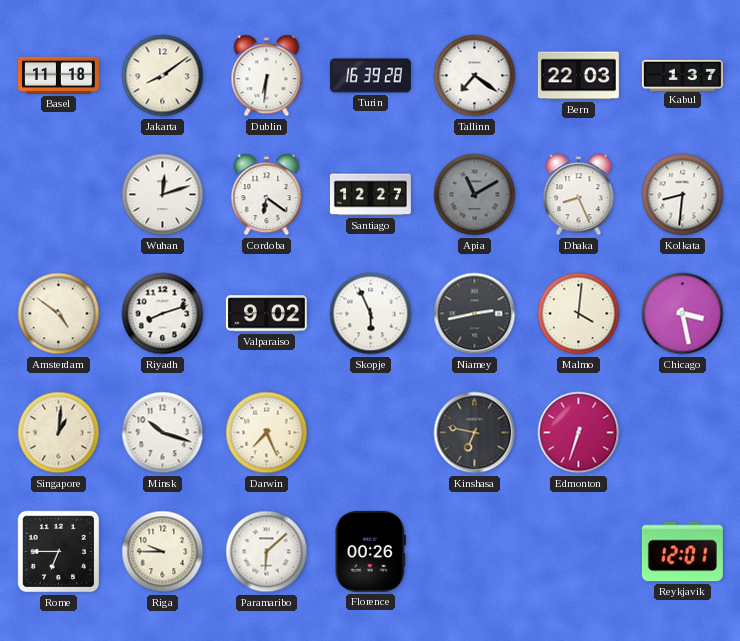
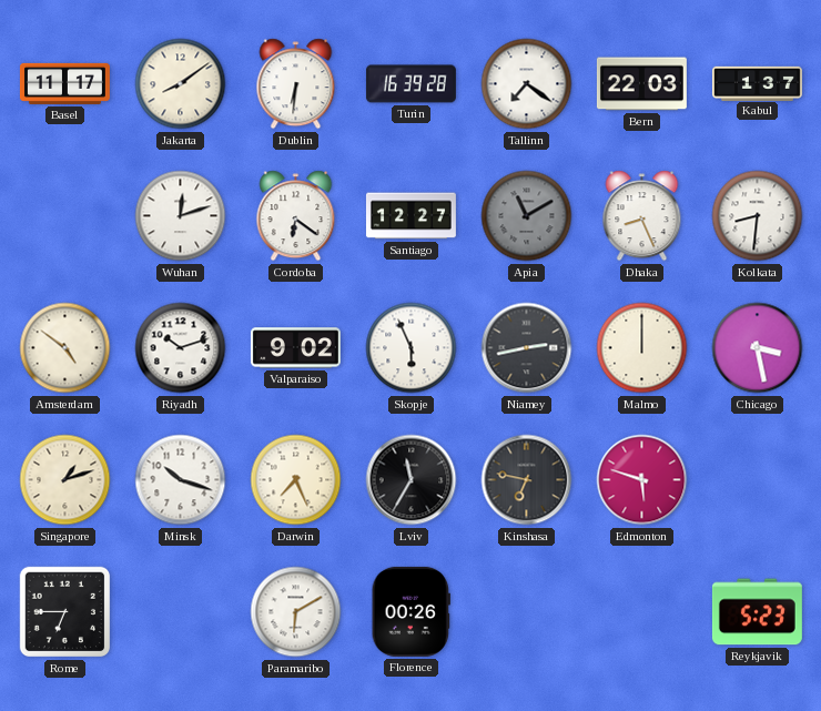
Basel: 11:18 -> 11:17
Riyadh: 8:12 -> 10:12
Malmo: 4:01 -> 12:00
Singapore: 1:01 -> 1:12
Lviv: none -> 11:35
Edmonton: 6:33 -> 5:48
Riga: 9:45 -> none
Paramaribo: 6:08 -> 6:10
Reykjavik: 12:01 -> 5:23
